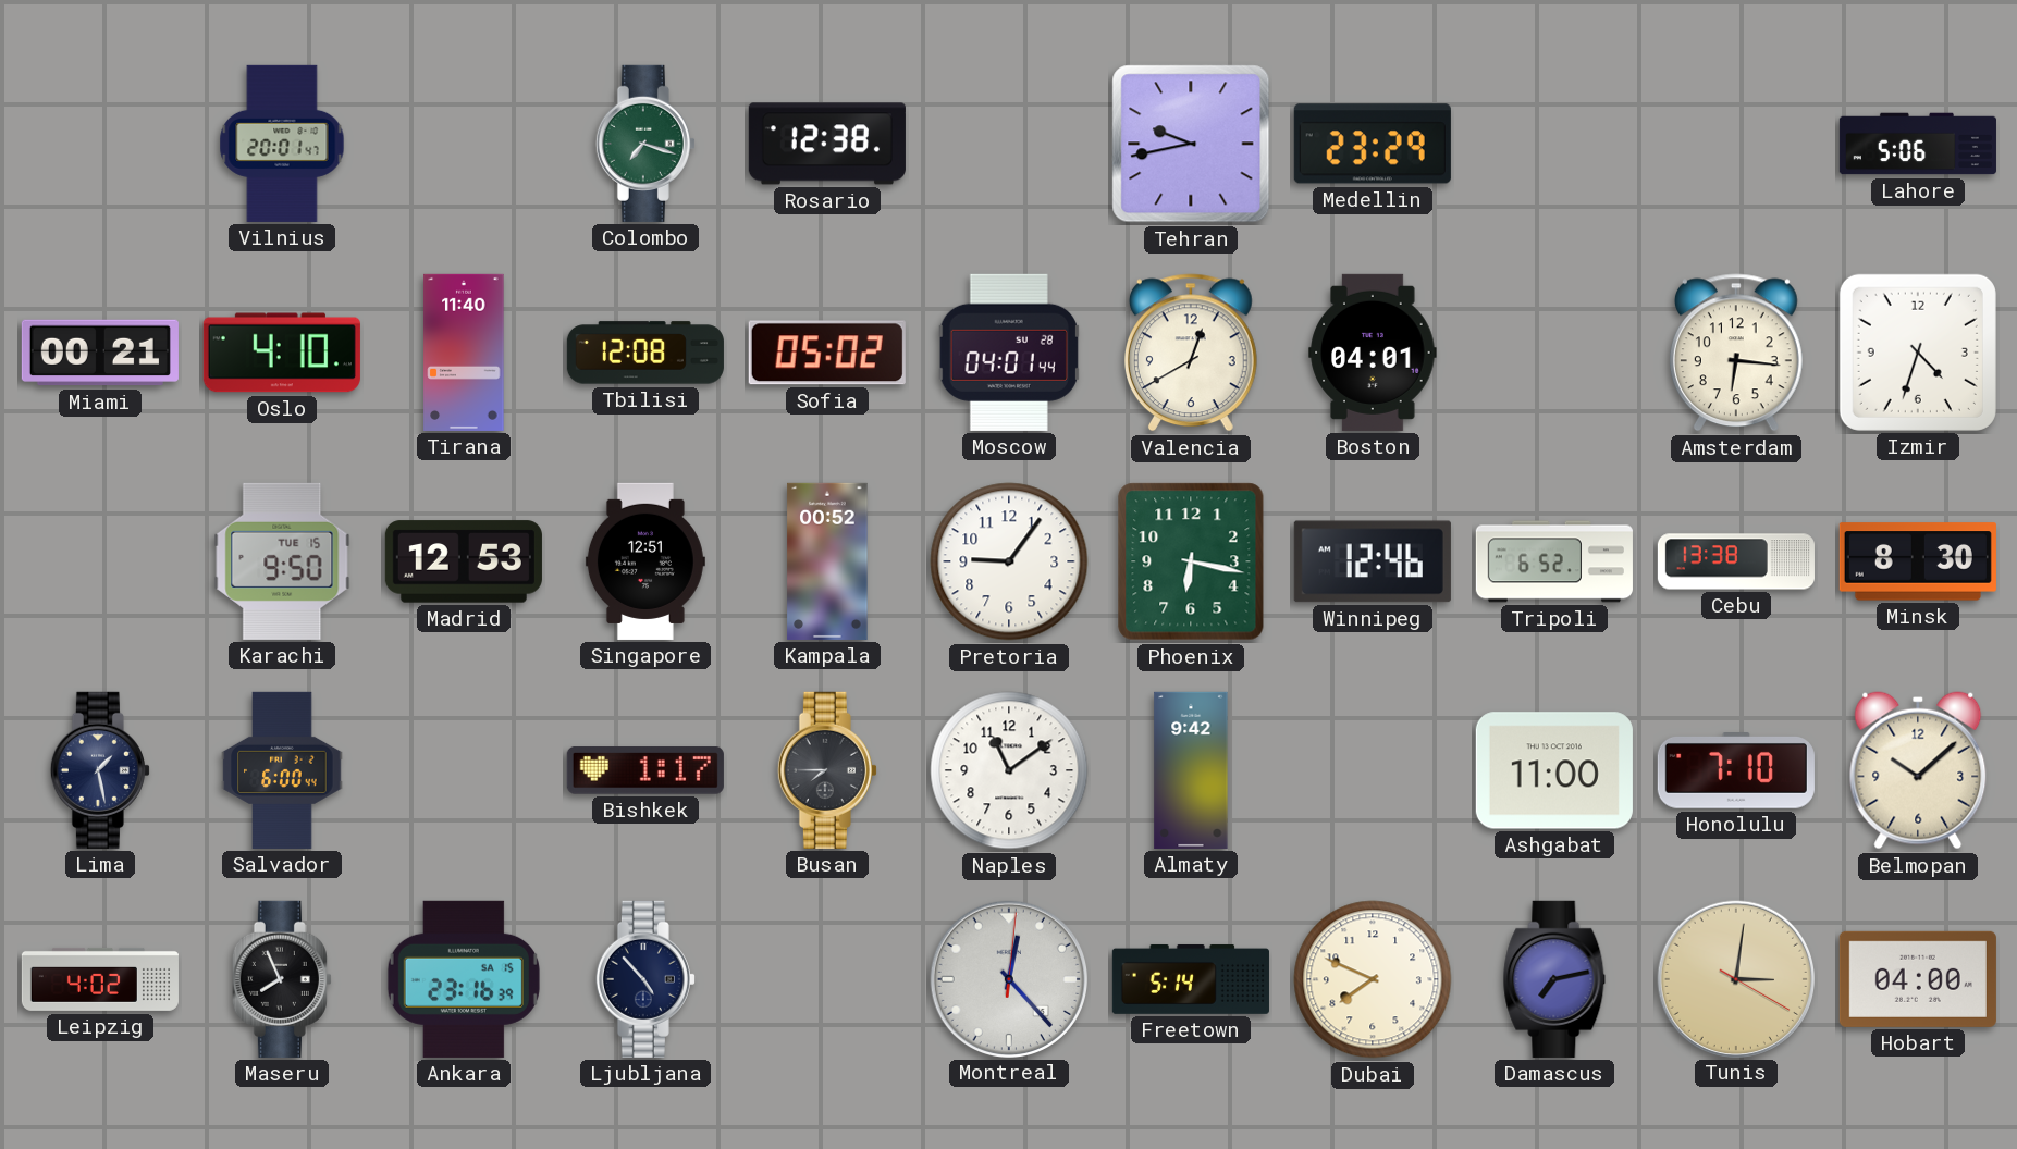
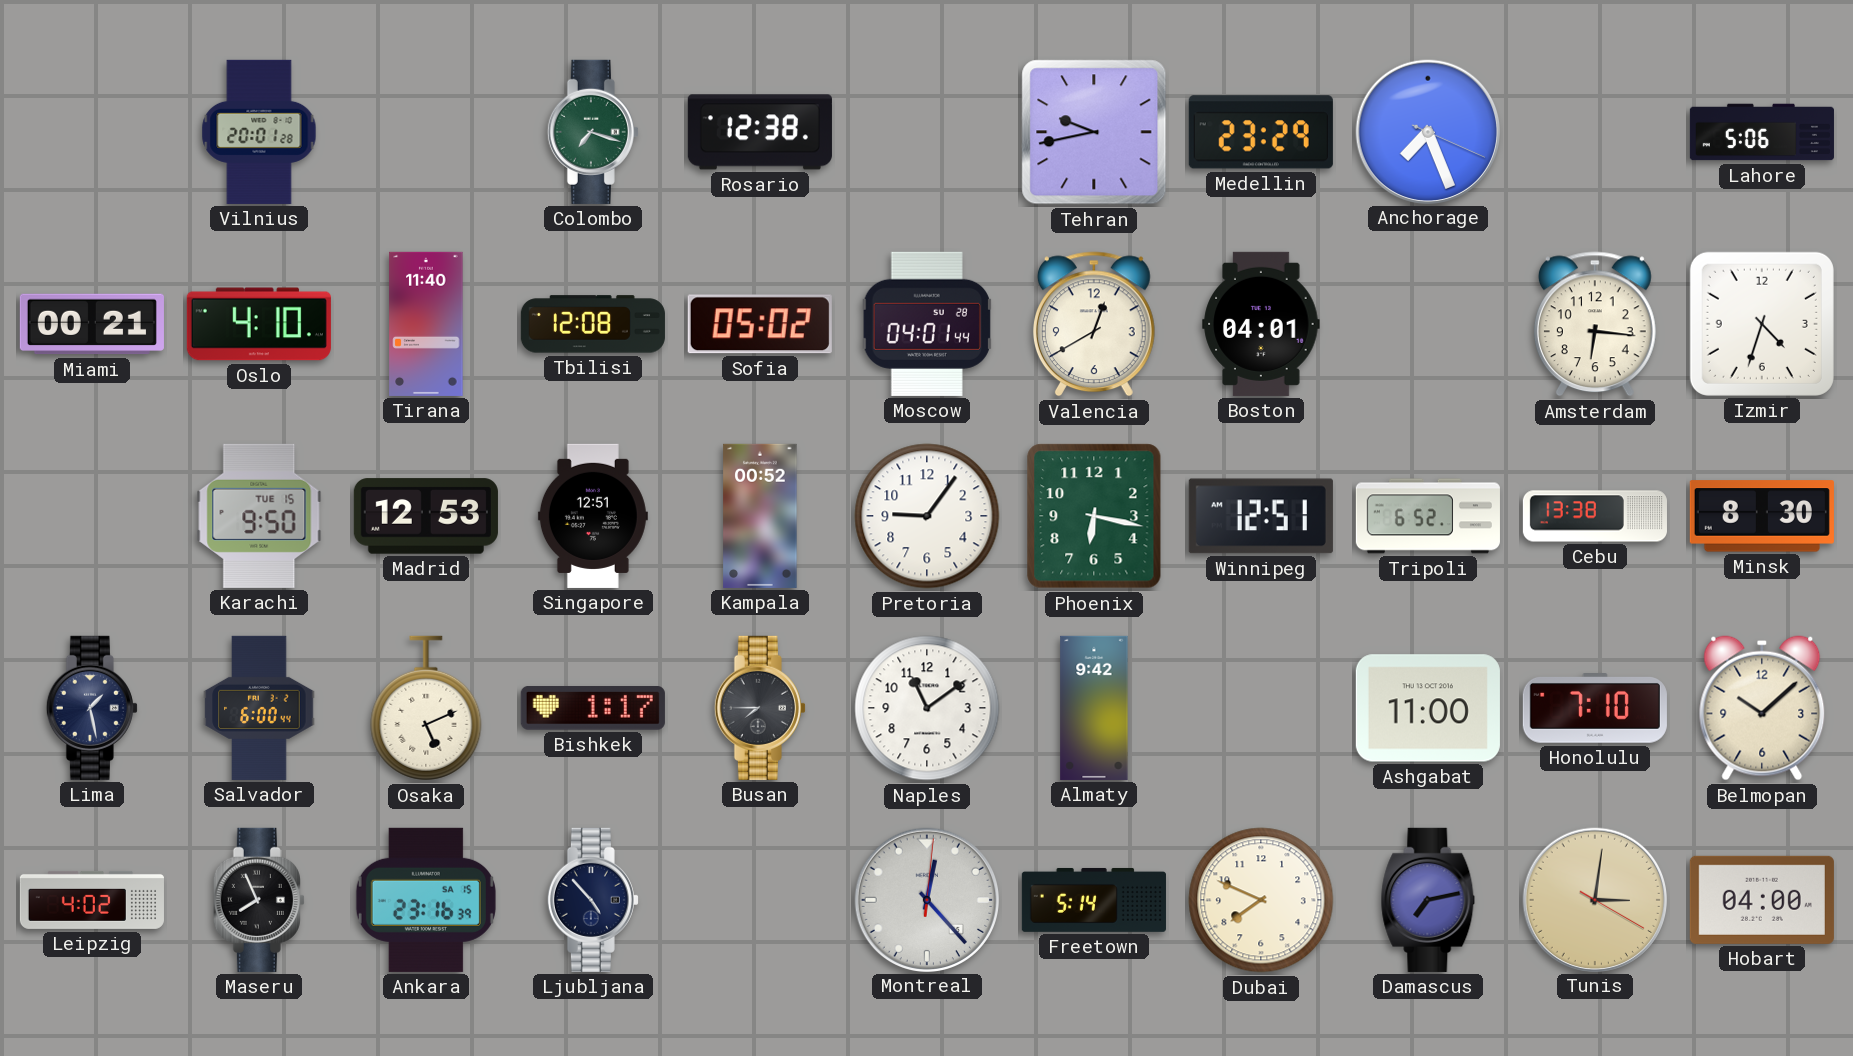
Vilnius: 20:01:47 -> 20:01:28
Anchorage: none -> 7:26
Winnipeg: 12:46 -> 12:51
Osaka: none -> 5:11
